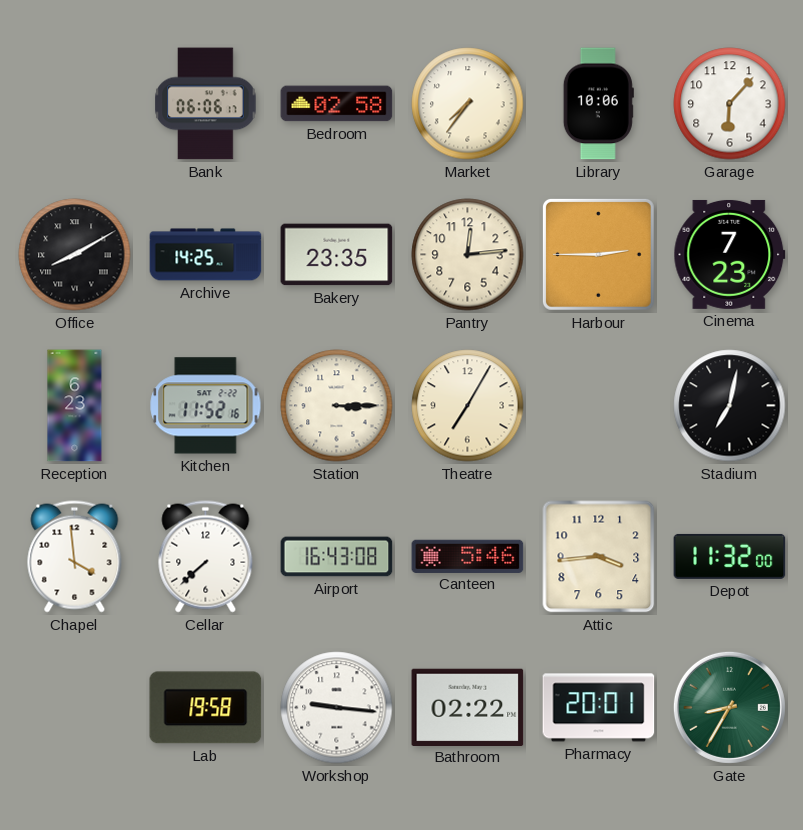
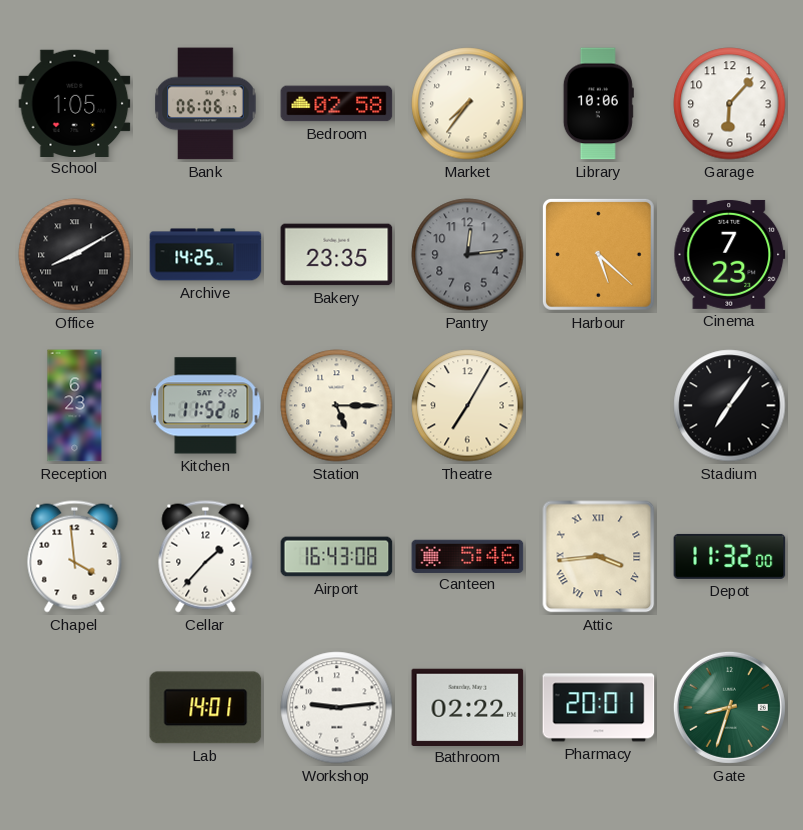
School: none -> 1:05
Pantry dial: cream -> grey
Harbour: 2:45 -> 5:22
Station: 3:15 -> 5:15
Stadium: 7:02 -> 7:06
Cellar: 7:38 -> 1:37
Attic numerals: Arabic -> Roman
Lab: 19:58 -> 14:01
Workshop: 9:16 -> 9:14
Gate: 8:35 -> 8:33
